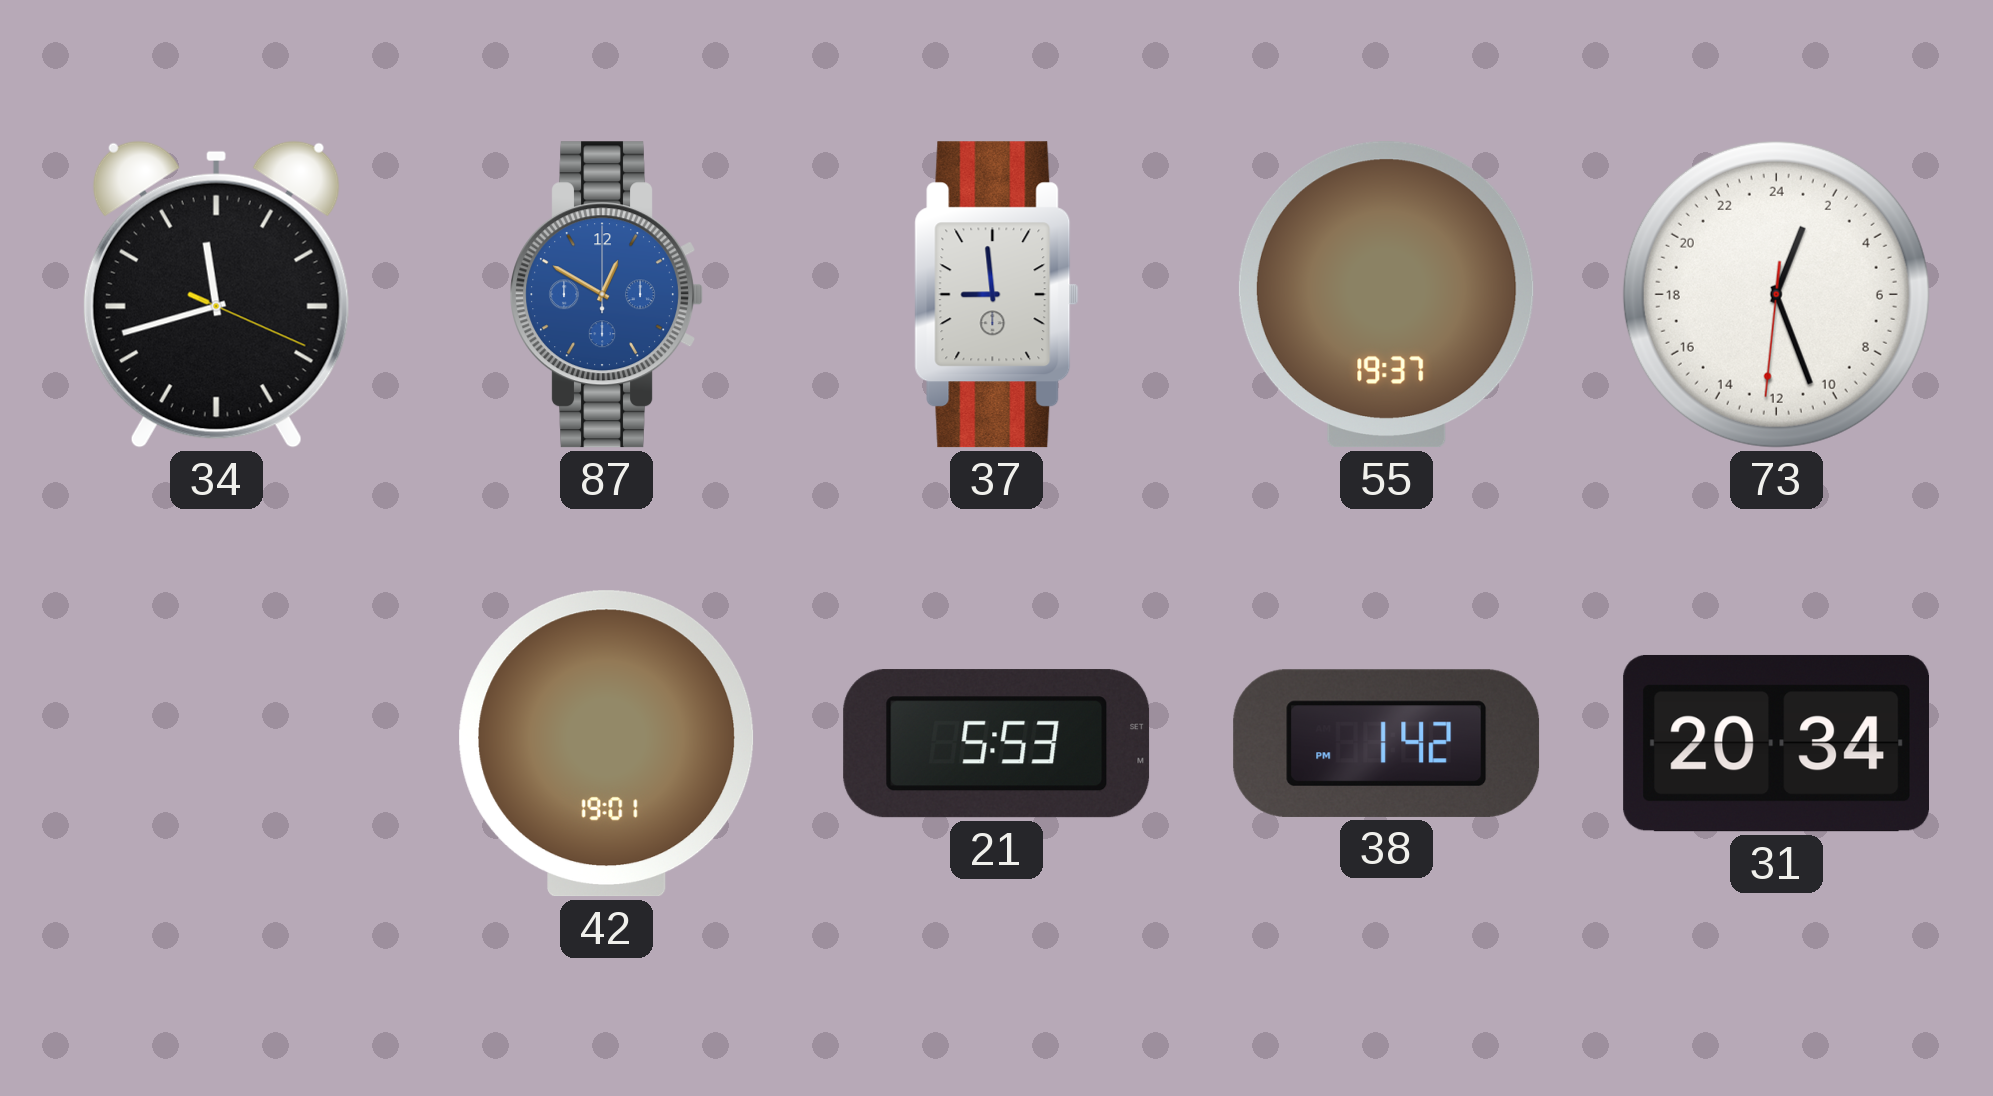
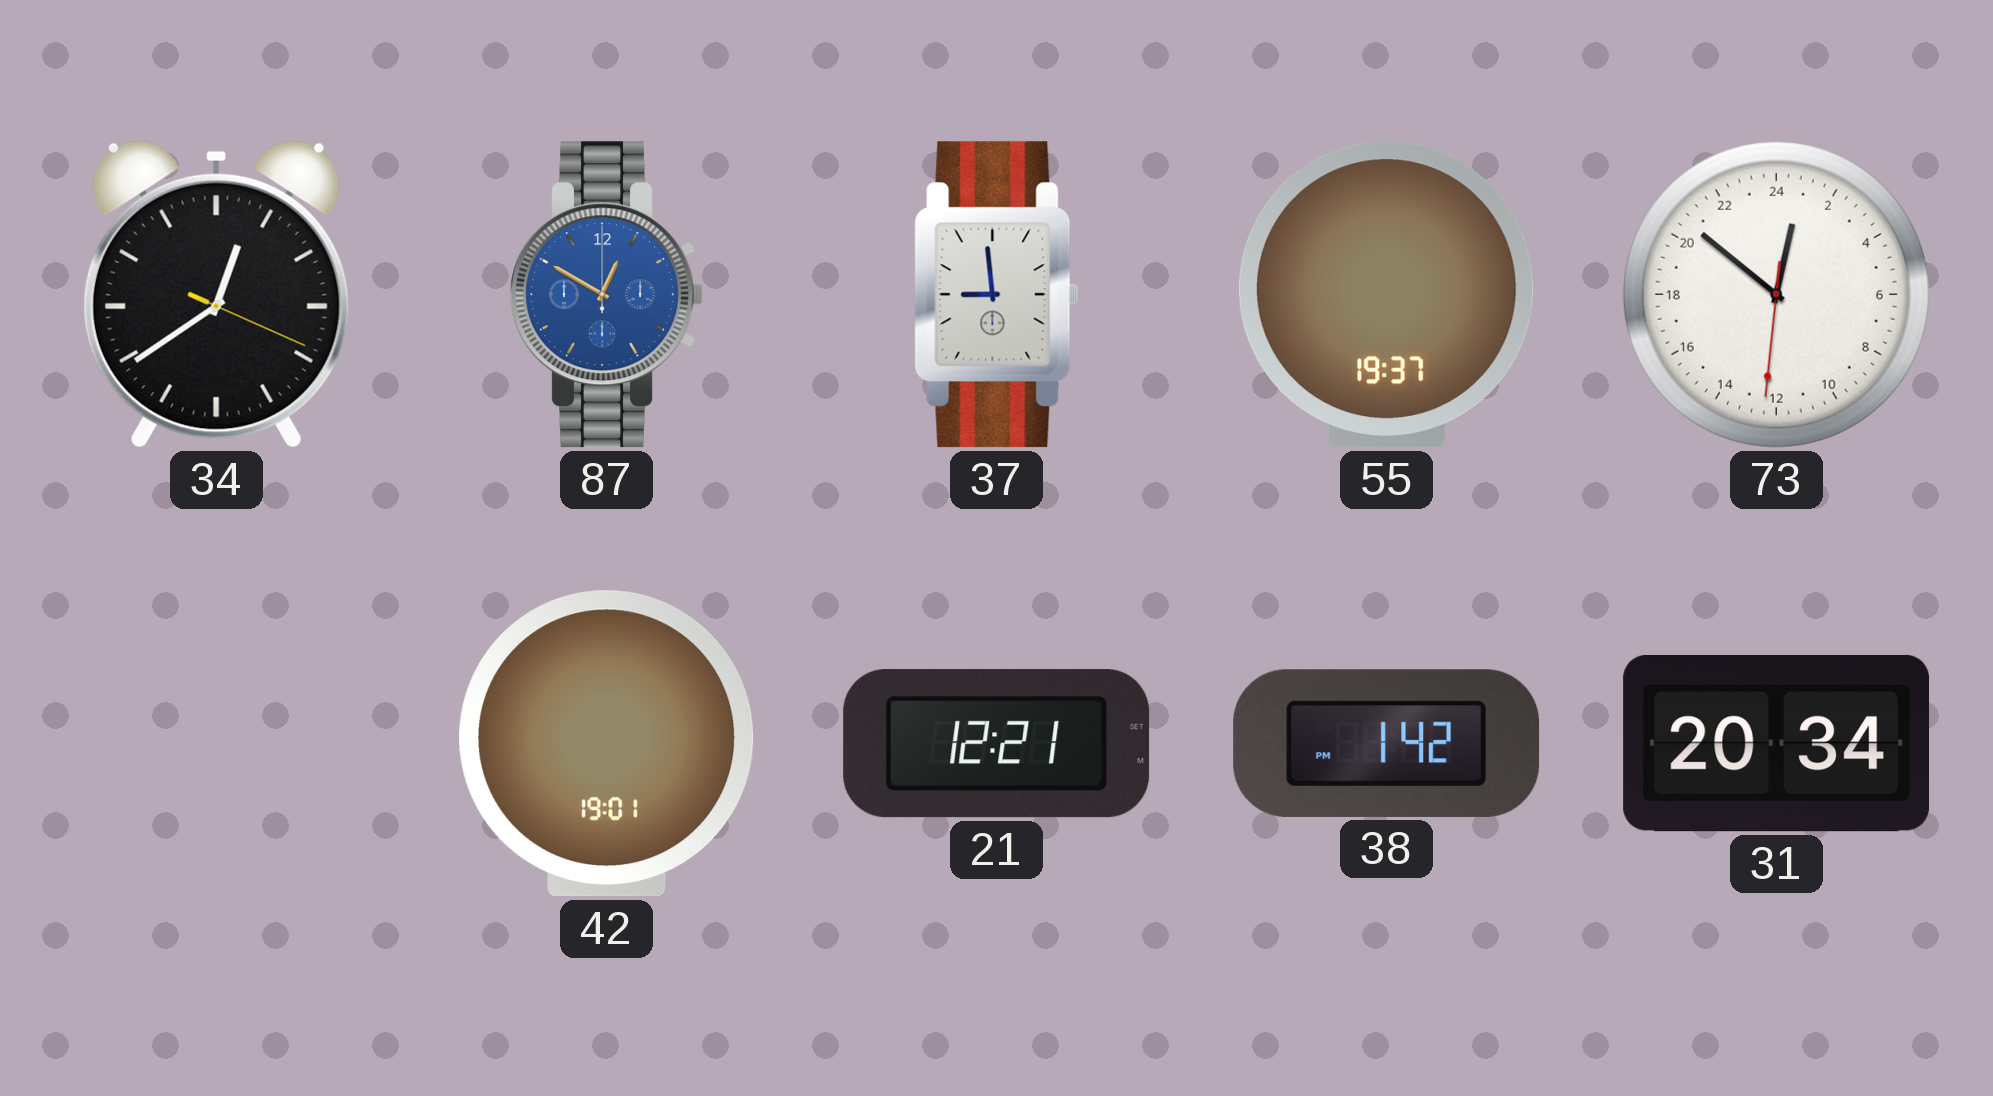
34: 11:42 -> 12:39
73: 1:26 -> 0:51
21: 5:53 -> 12:21
